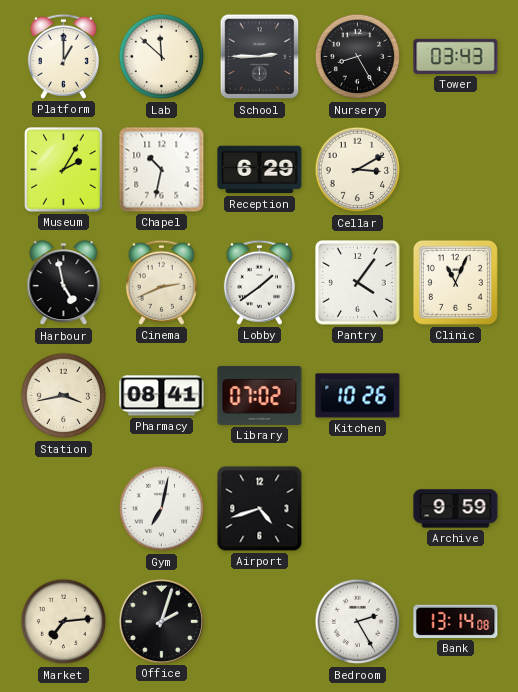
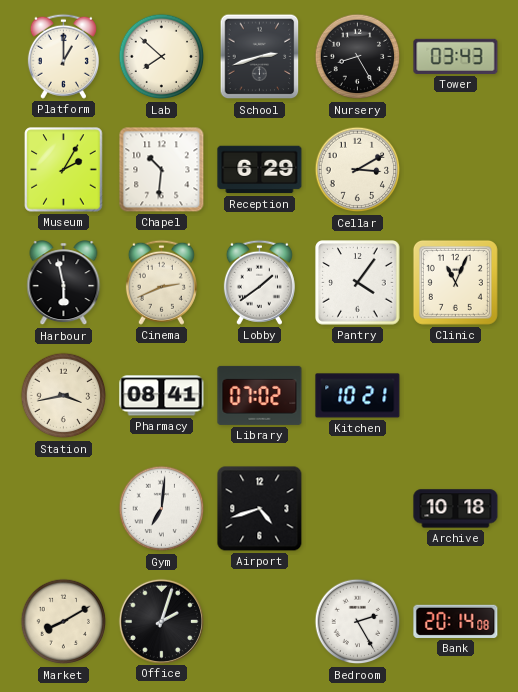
Lab: 11:52 -> 7:52
School: 2:45 -> 2:42
Chapel: 10:32 -> 10:31
Harbour: 4:58 -> 5:58
Kitchen: 10:26 -> 10:21
Gym: 7:02 -> 7:01
Archive: 9:59 -> 10:18
Market: 7:14 -> 8:10
Bank: 13:14 -> 20:14
